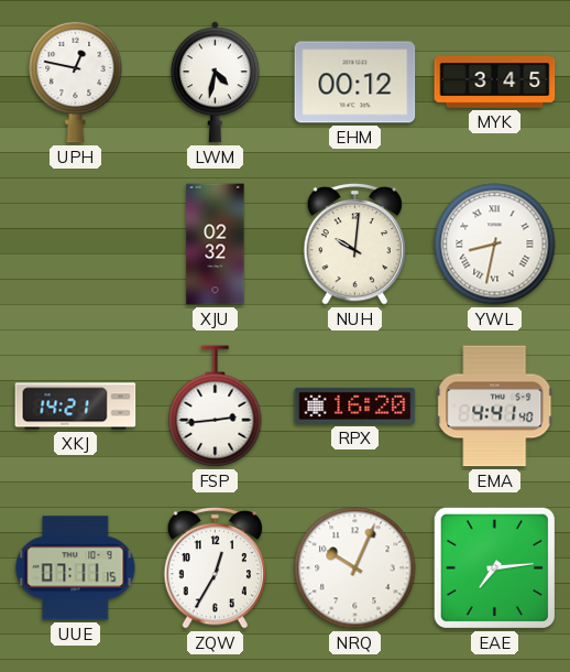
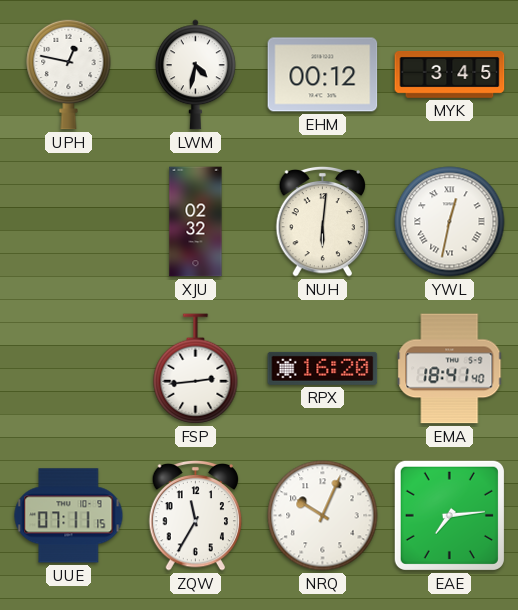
NUH: 10:01 -> 6:01
YWL: 8:32 -> 12:32
XKJ: 14:21 -> none
EMA: 4:41 -> 18:41
ZQW: 12:35 -> 11:35
